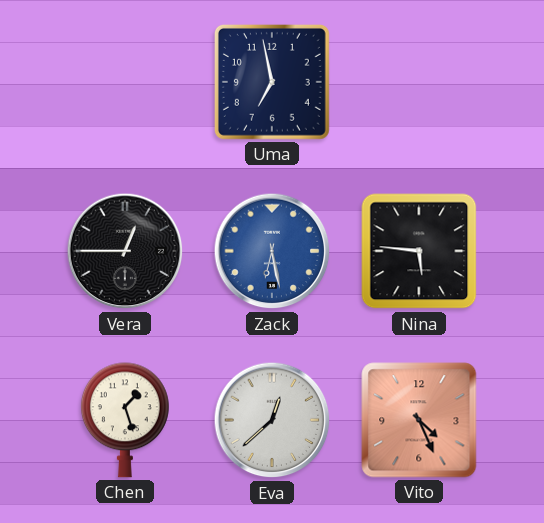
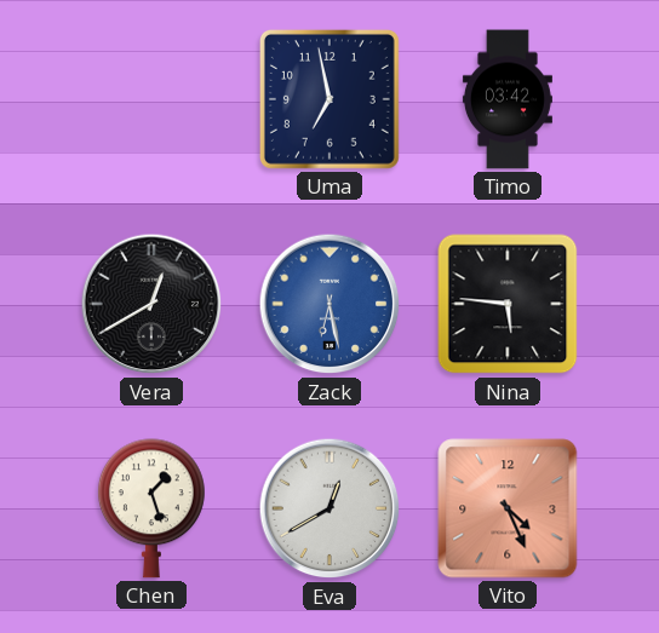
Timo: none -> 03:42
Vera: 12:45 -> 12:40
Eva: 12:38 -> 12:40
